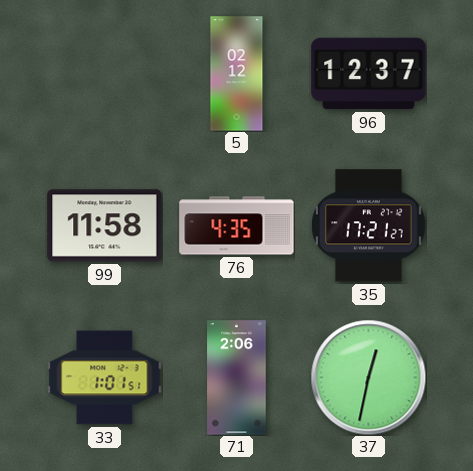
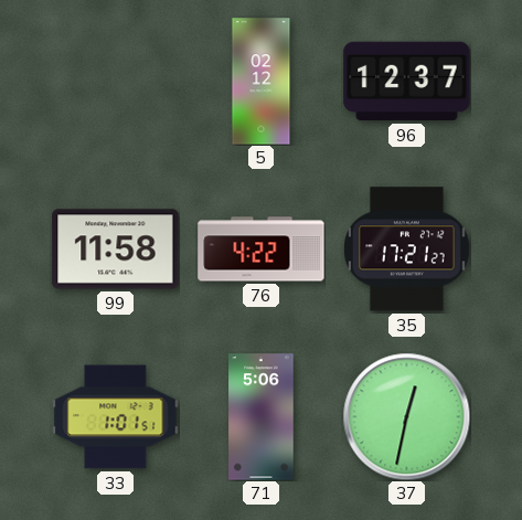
76: 4:35 -> 4:22
71: 2:06 -> 5:06
